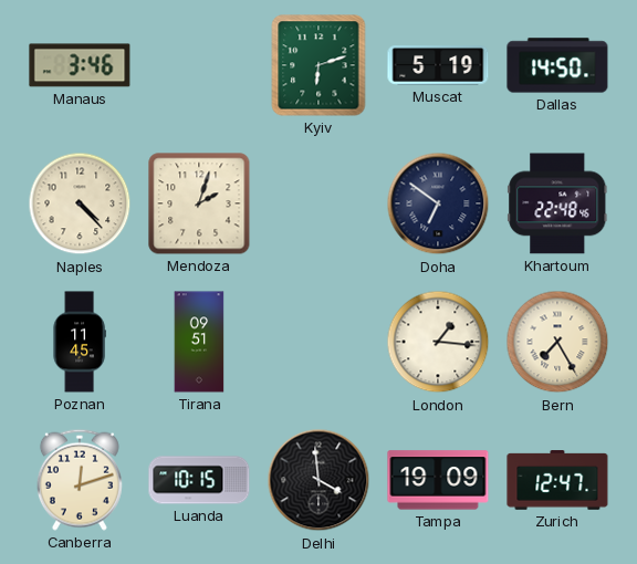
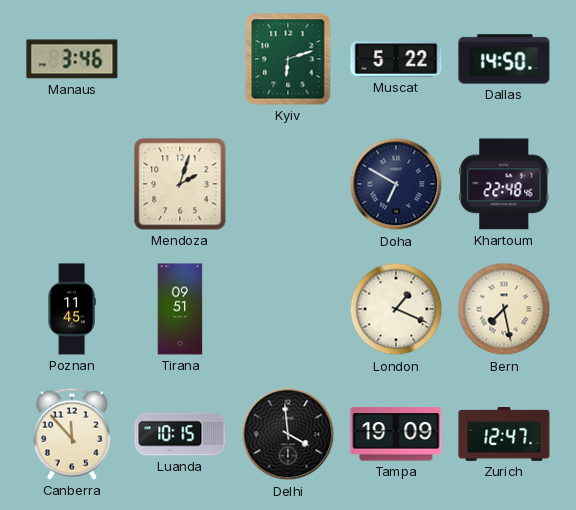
Muscat: 5:19 -> 5:22
Naples: 4:23 -> none
Doha: 6:51 -> 6:50
London: 1:16 -> 1:19
Bern: 7:25 -> 7:28
Canberra: 12:12 -> 11:53
